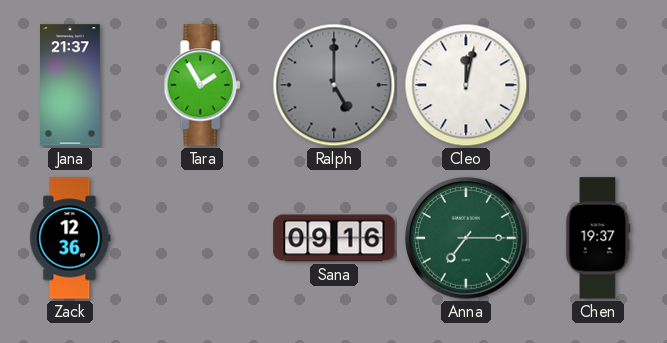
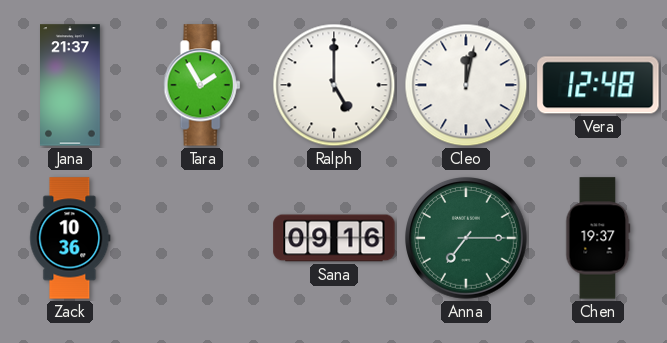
Ralph dial: grey -> white
Vera: none -> 12:48
Zack: 12:36 -> 10:36
